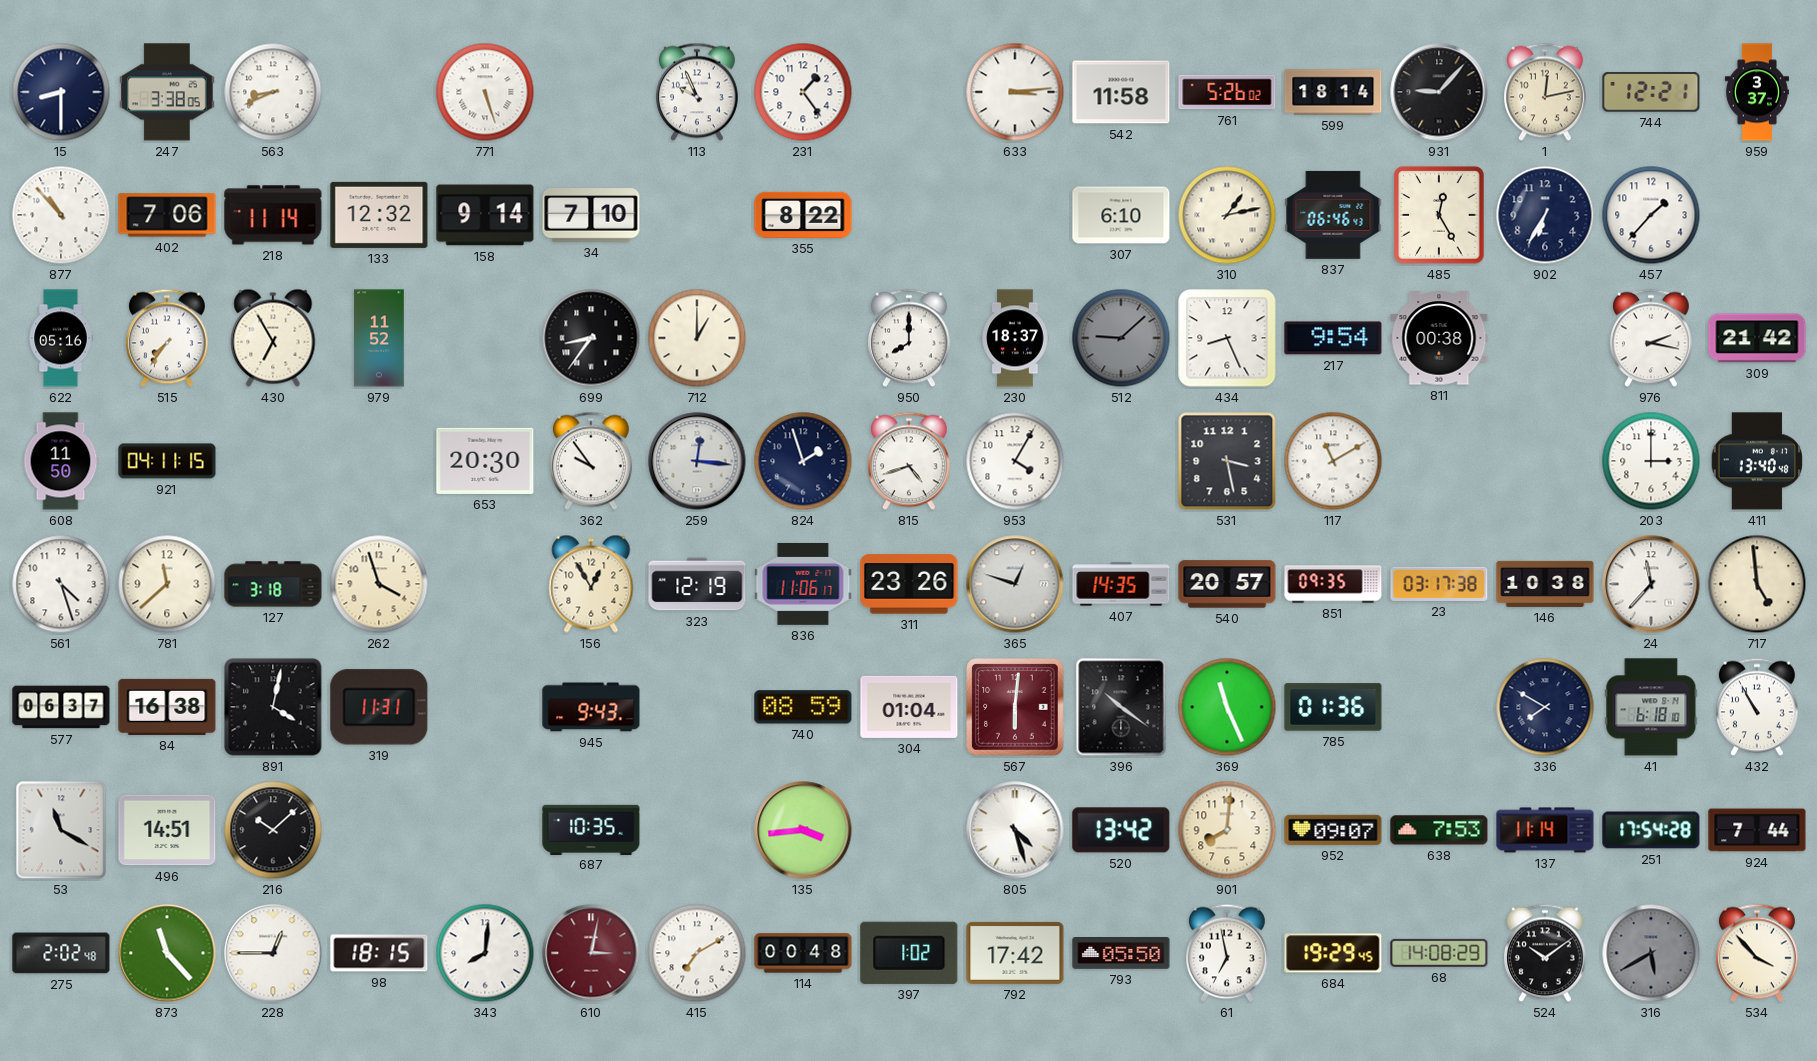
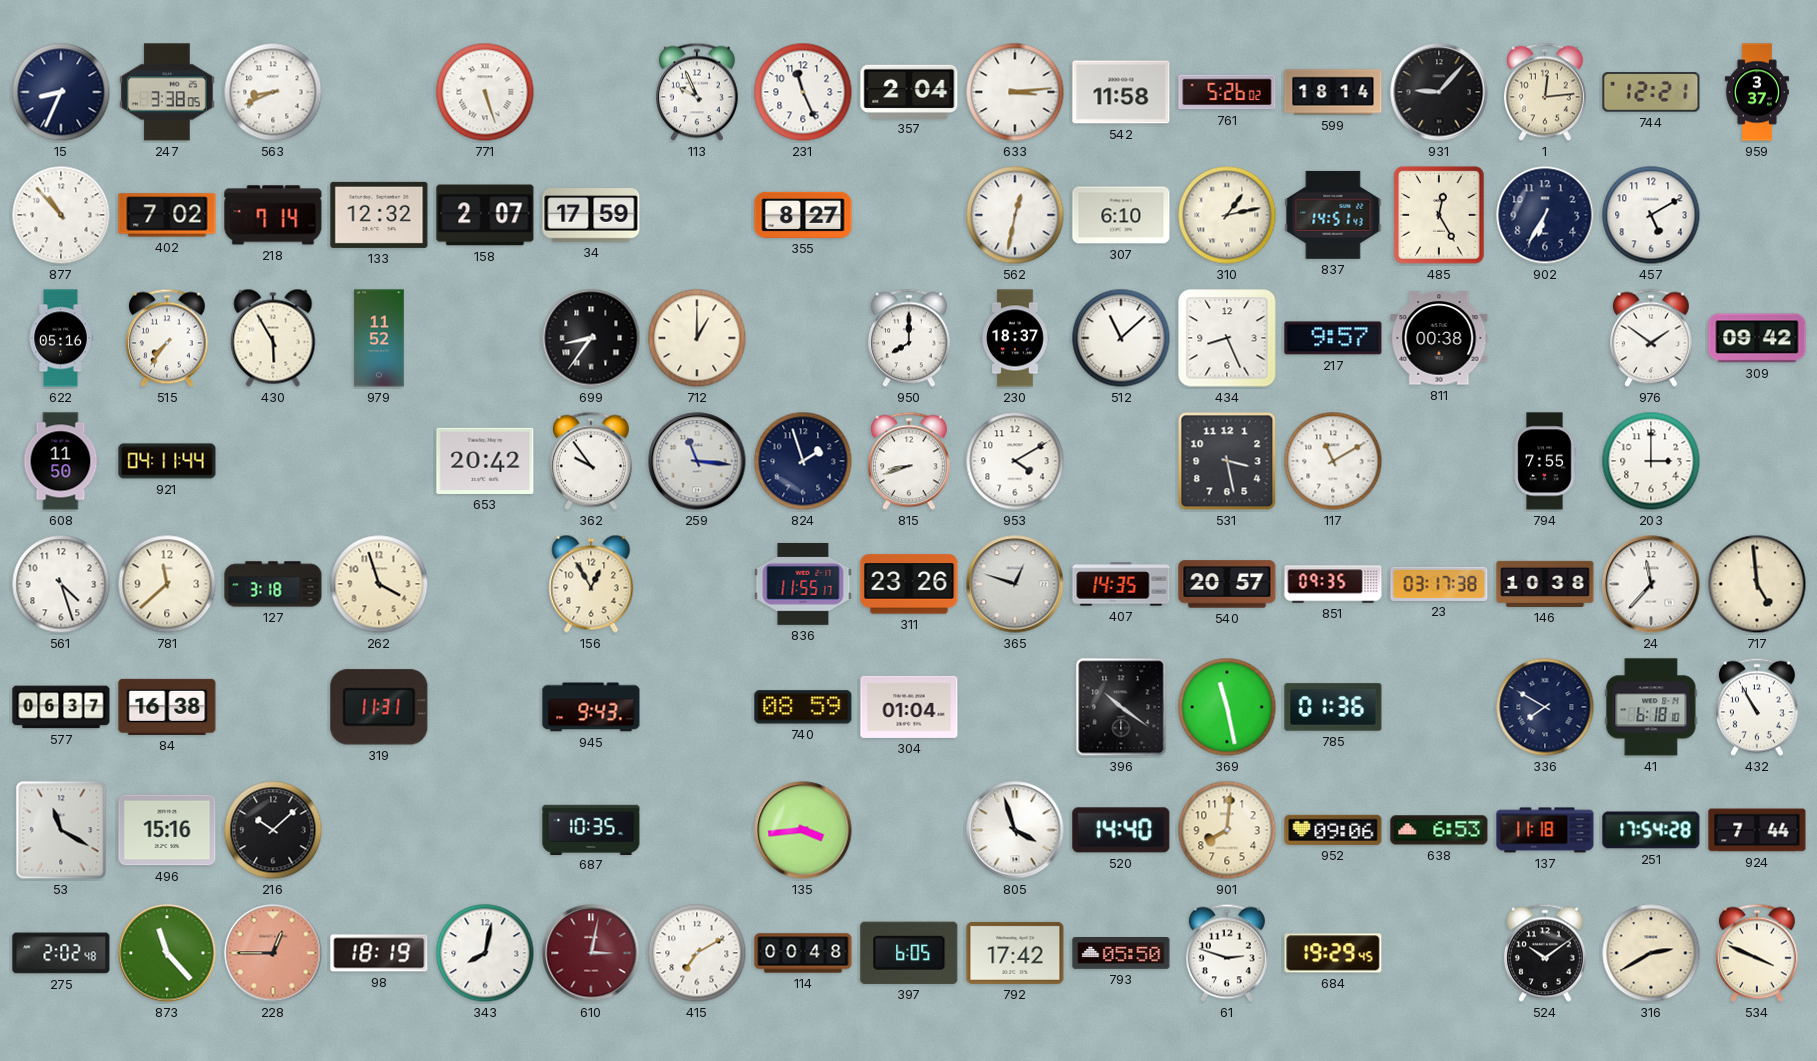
15: 8:30 -> 8:34
231: 1:24 -> 11:26
357: none -> 2:04
1: 12:13 -> 12:14
402: 7:06 -> 7:02
218: 11:14 -> 7:14
158: 9:14 -> 2:07
34: 7:10 -> 17:59
355: 8:22 -> 8:27
562: none -> 12:32
837: 06:46 -> 14:51
457: 1:37 -> 5:10
430: 6:55 -> 5:55
512: 9:08 -> 11:08
512 dial: grey -> white
217: 9:54 -> 9:57
976: 2:17 -> 1:51
309: 21:42 -> 09:42
921: 04:11:15 -> 04:11:44
653: 20:30 -> 20:42
259: 12:16 -> 11:16
815: 4:42 -> 8:42
953: 4:05 -> 4:10
794: none -> 7:55
411: 13:40 -> none
323: 12:19 -> none
836: 11:06 -> 11:55
891: 4:02 -> none
567: 6:01 -> none
369: 11:26 -> 11:28
496: 14:51 -> 15:16
805: 4:27 -> 3:57
520: 13:42 -> 14:40
952: 09:07 -> 09:06
638: 7:53 -> 6:53
137: 11:14 -> 11:18
228 dial: white -> salmon
98: 18:15 -> 18:19
343: 8:01 -> 8:02
397: 1:02 -> 6:05
61: 6:58 -> 2:48
68: 14:08 -> none
316: 5:40 -> 2:40
316 dial: grey -> cream
534: 3:53 -> 3:49
